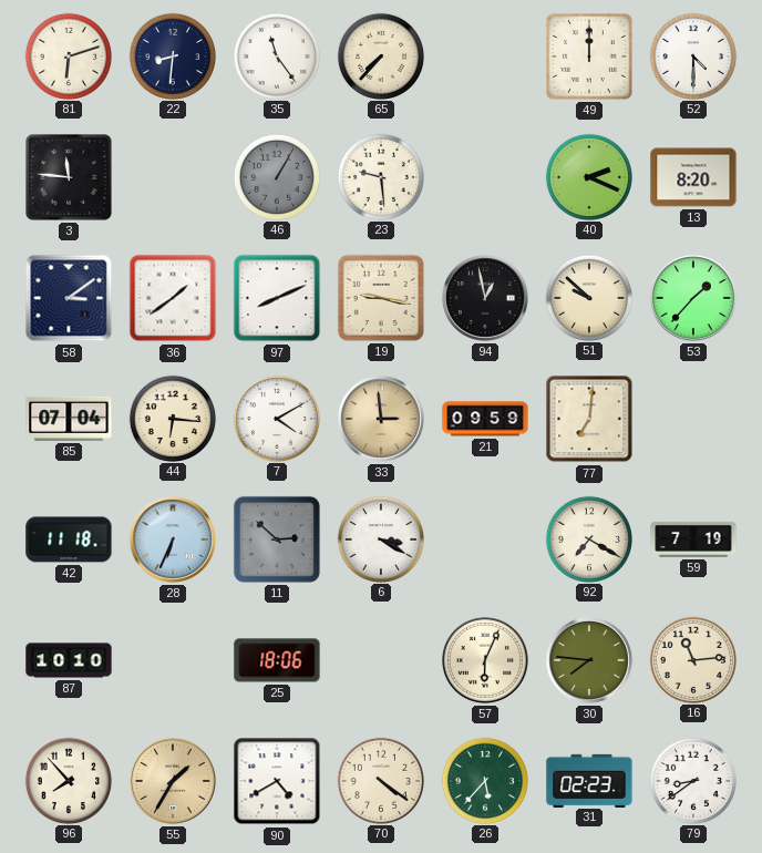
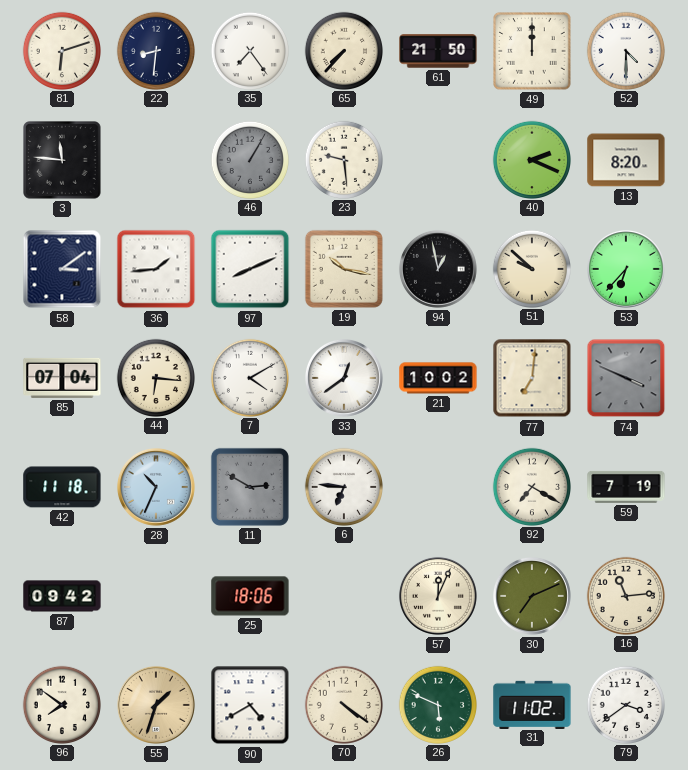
35: 11:24 -> 7:24
61: none -> 21:50
36: 1:39 -> 1:44
19: 9:17 -> 10:17
53: 1:37 -> 6:37
33: 2:59 -> 12:39
33 dial: champagne -> white
21: 09:59 -> 10:02
74: none -> 3:49
28: 6:34 -> 10:34
11: 2:52 -> 2:50
6: 3:20 -> 6:46
87: 10:10 -> 09:42
57: 6:04 -> 12:04
30: 7:46 -> 7:11
96: 7:53 -> 7:51
55: 1:35 -> 1:33
26: 5:37 -> 5:49
31: 02:23 -> 11:02
79: 8:39 -> 3:39
